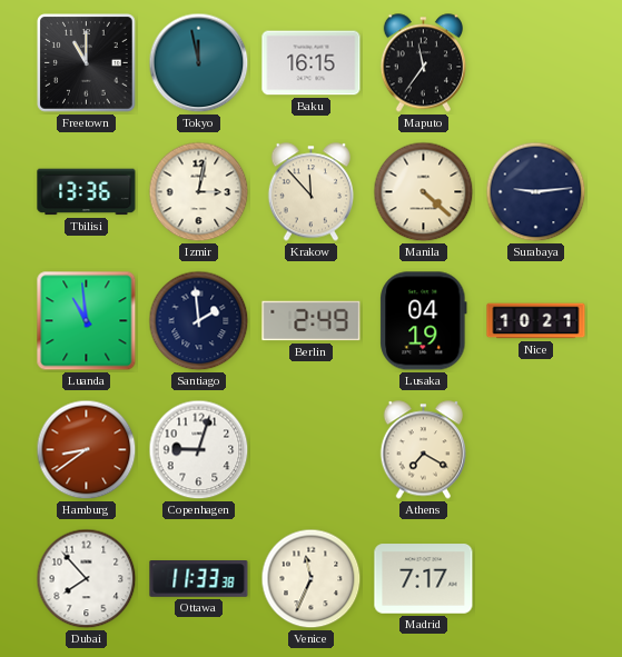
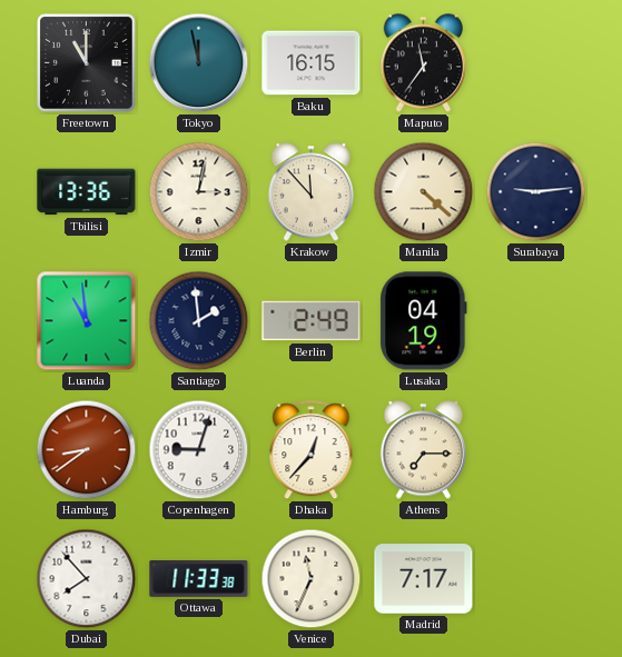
Nice: 10:21 -> none
Dhaka: none -> 12:37
Athens: 7:20 -> 7:15
